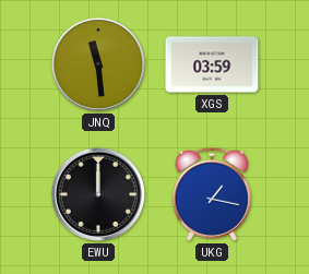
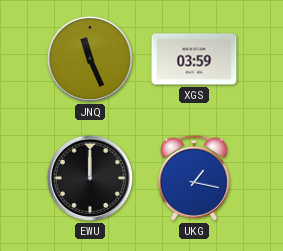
JNQ: 11:29 -> 11:26
